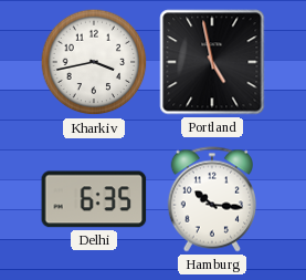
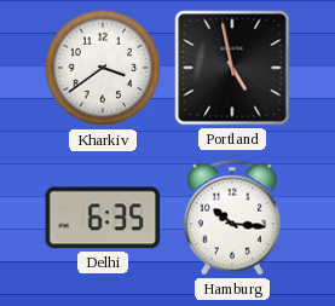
Kharkiv: 3:43 -> 3:39
